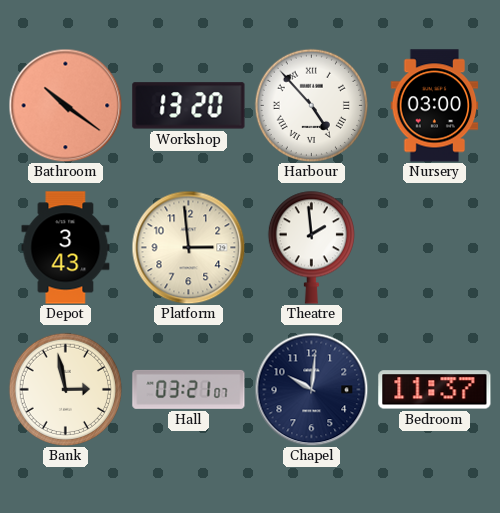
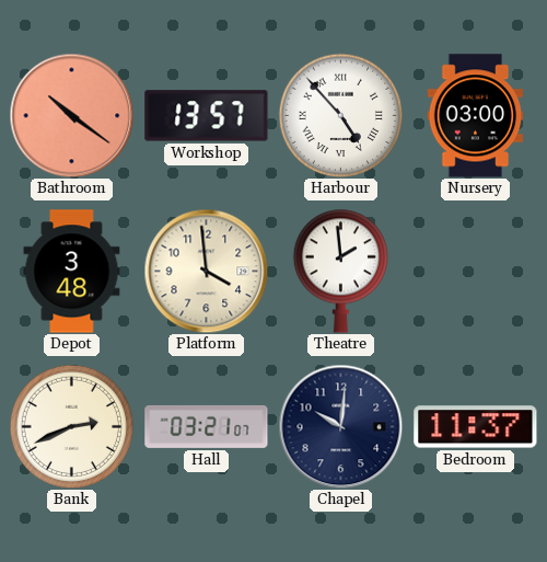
Workshop: 13:20 -> 13:57
Depot: 3:43 -> 3:48
Platform: 2:59 -> 3:59
Bank: 2:58 -> 2:41
